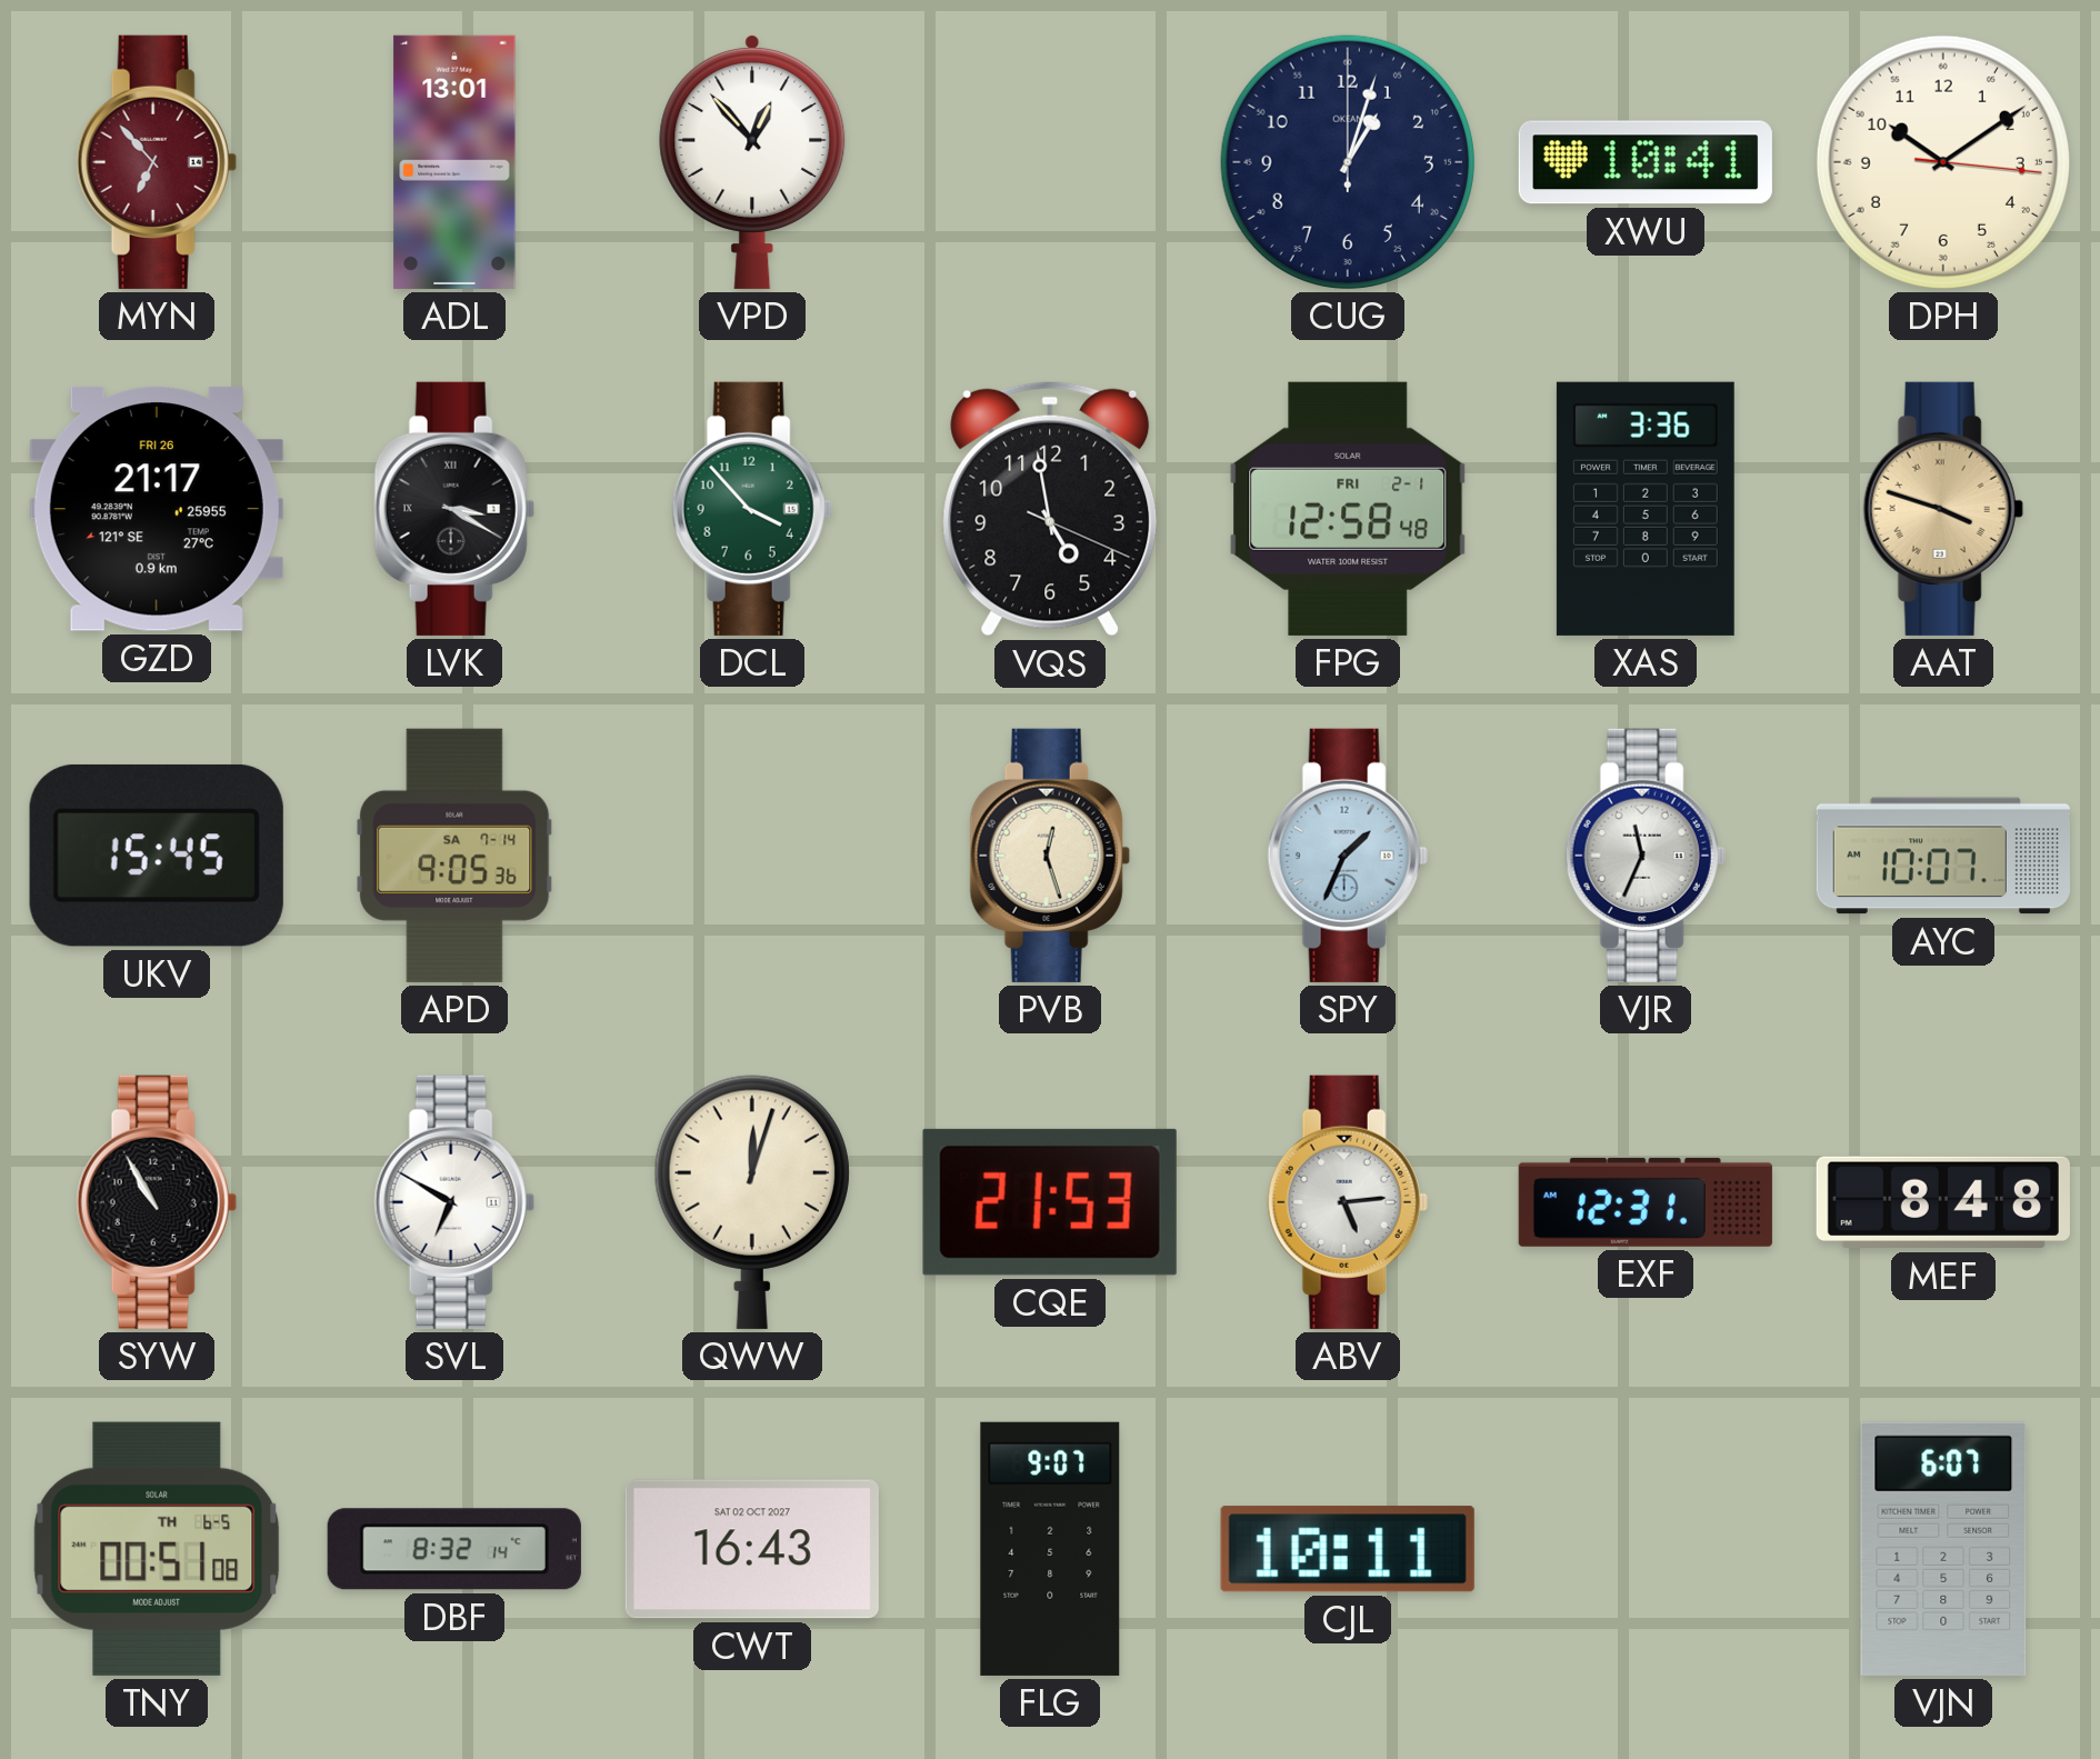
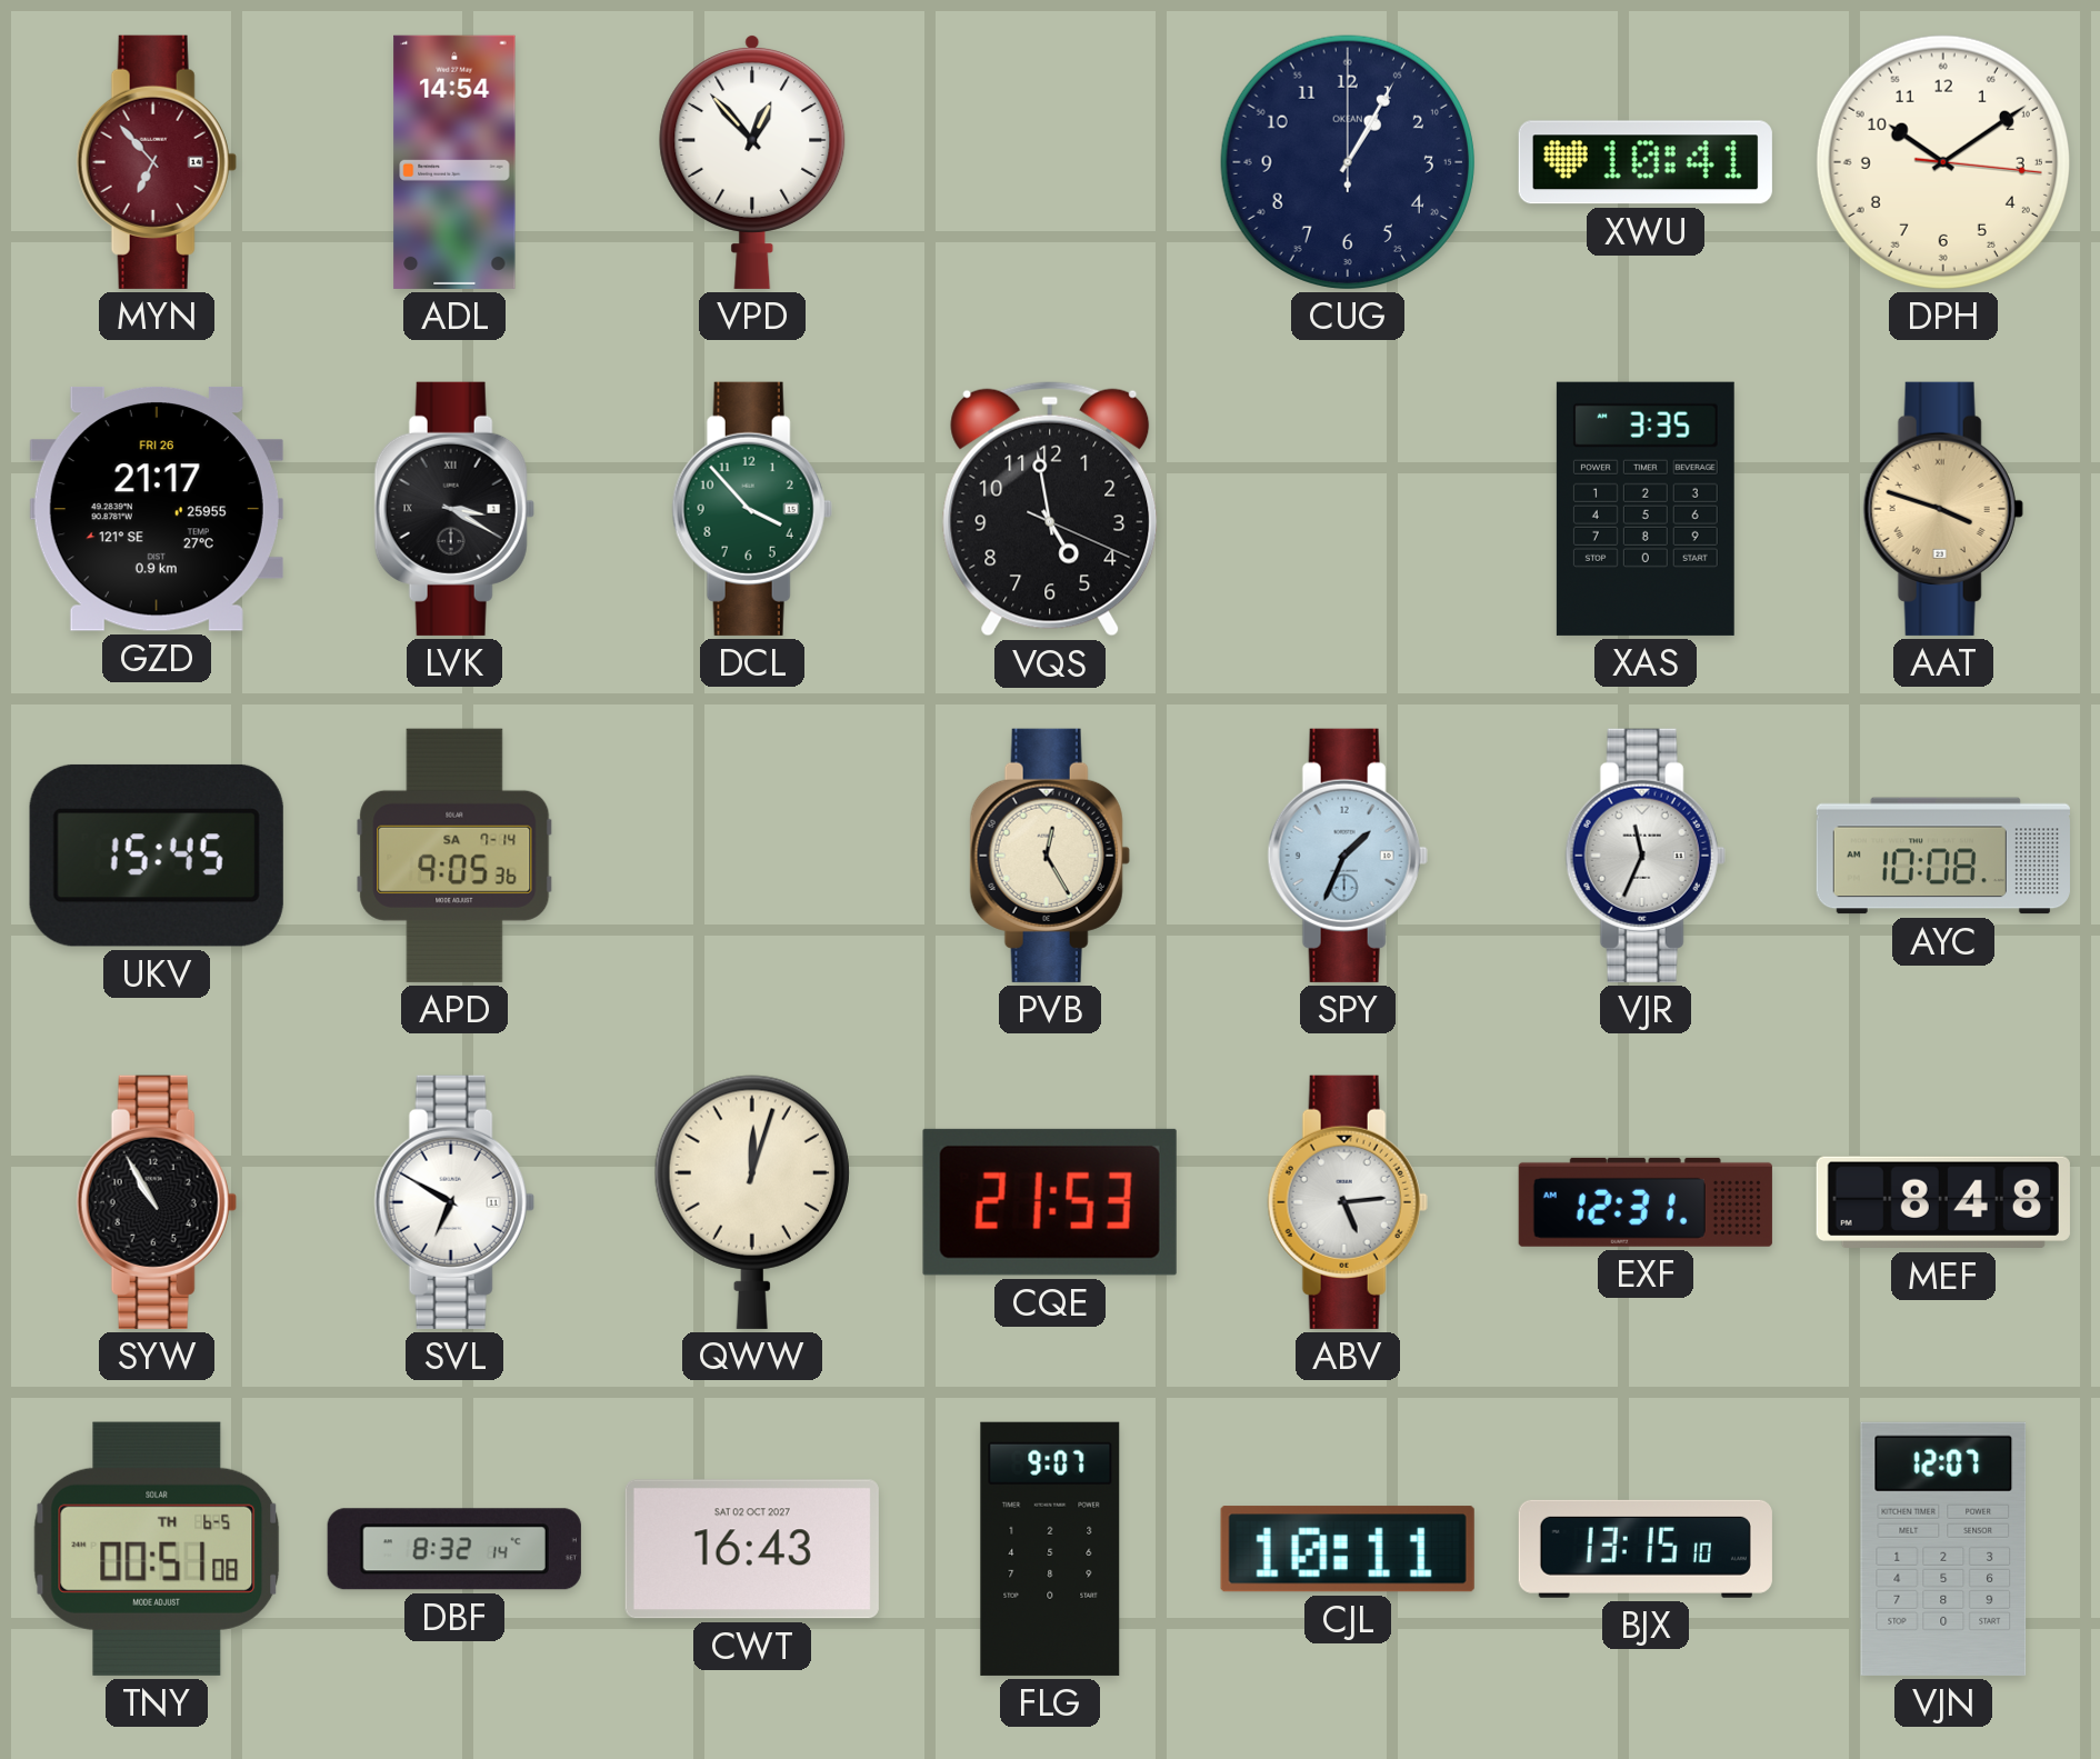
ADL: 13:01 -> 14:54
CUG: 1:03 -> 1:05
FPG: 12:58 -> none
XAS: 3:36 -> 3:35
PVB: 12:27 -> 12:25
AYC: 10:07 -> 10:08
BJX: none -> 13:15
VJN: 6:07 -> 12:07
